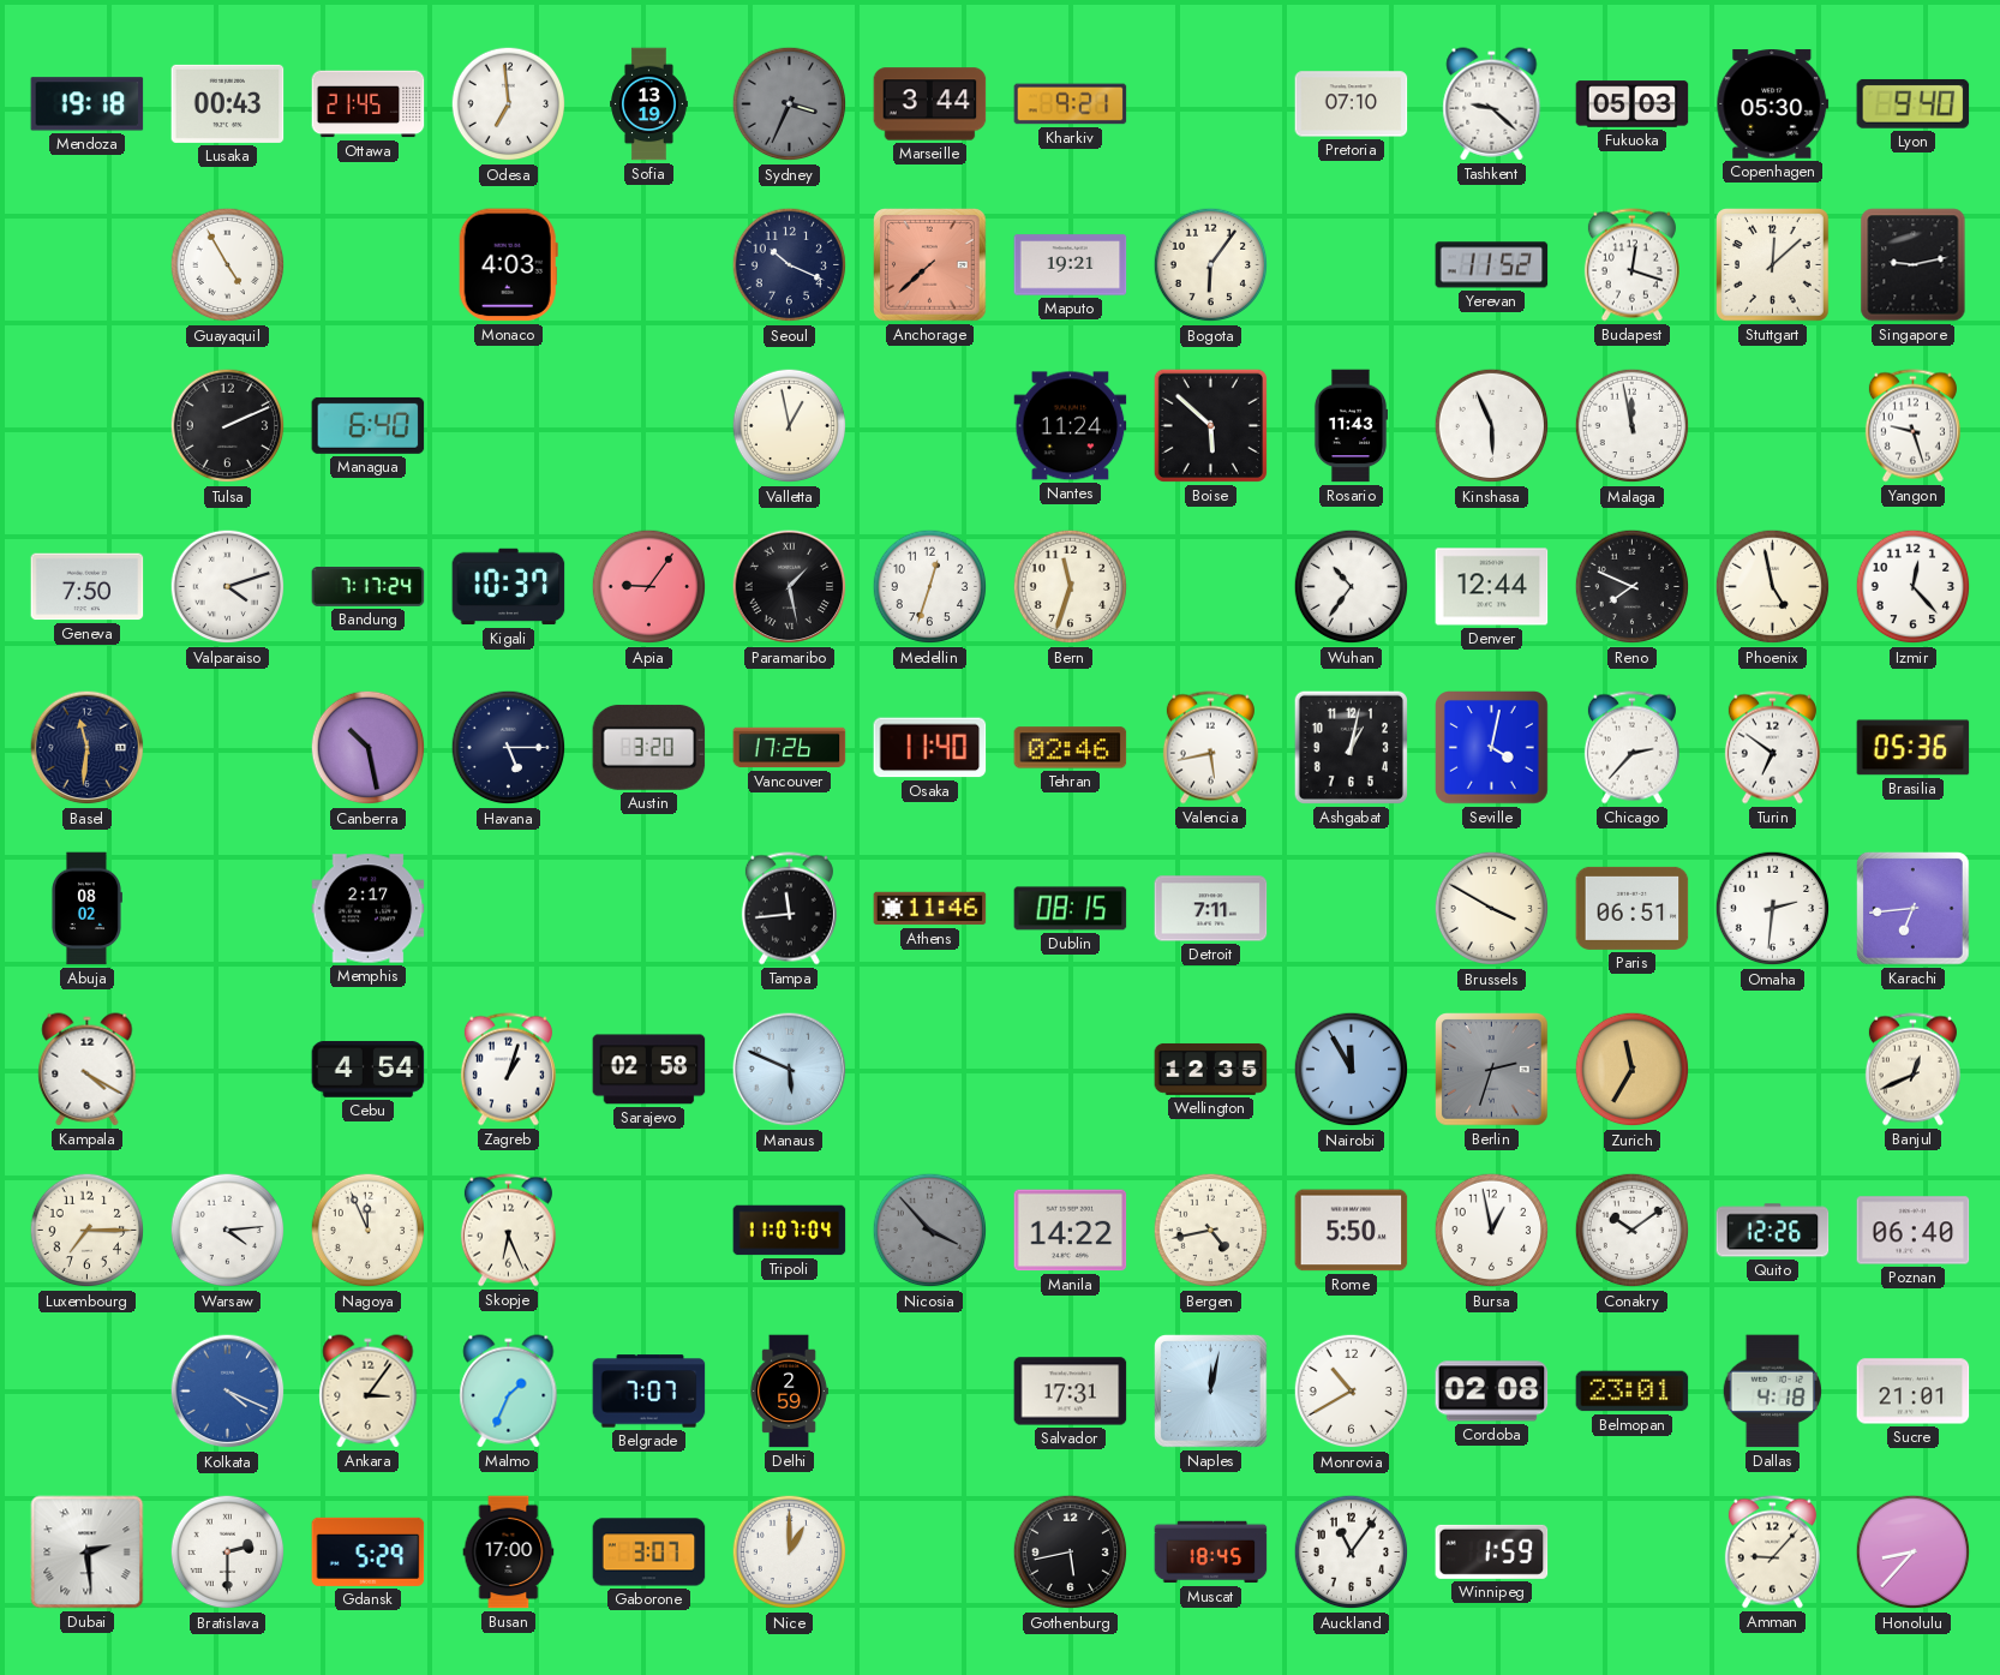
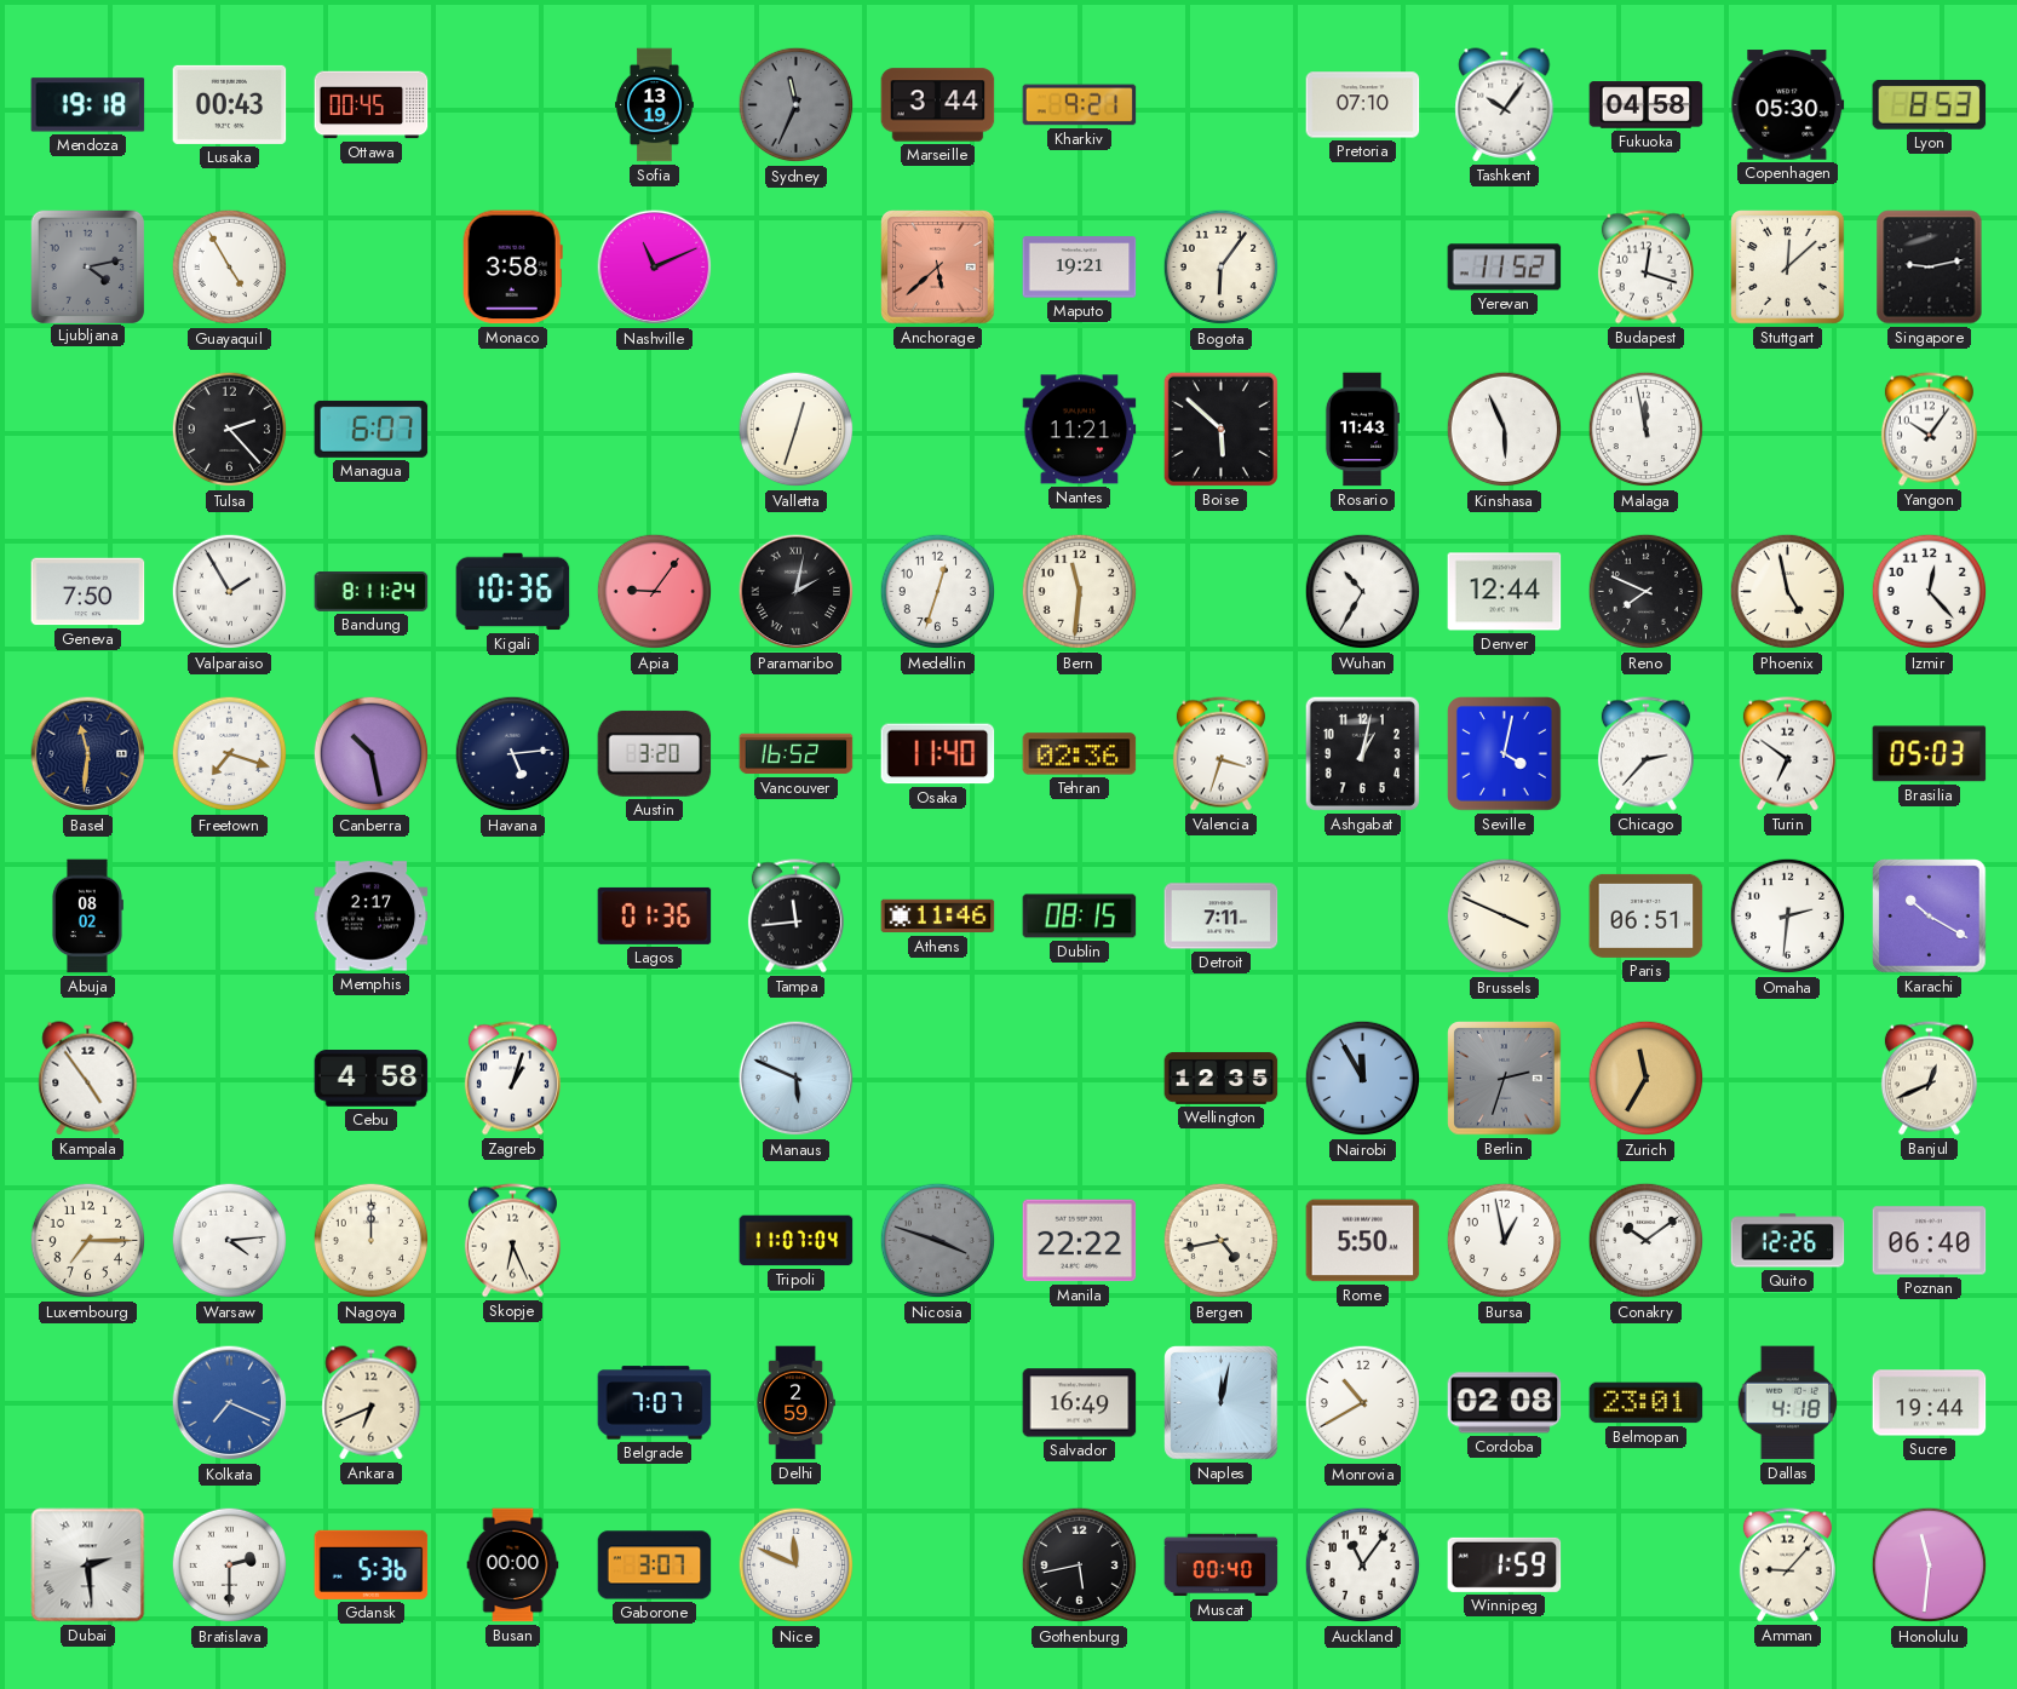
Ottawa: 21:45 -> 00:45
Odesa: 6:59 -> none
Sydney: 3:34 -> 11:34
Tashkent: 9:22 -> 10:06
Fukuoka: 05:03 -> 04:58
Lyon: 9:40 -> 8:53
Ljubljana: none -> 4:13
Monaco: 4:03 -> 3:58
Nashville: none -> 11:11
Seoul: 10:19 -> none
Anchorage: 7:38 -> 5:38
Tulsa: 2:11 -> 2:23
Managua: 6:40 -> 6:07
Valletta: 12:58 -> 12:33
Nantes: 11:24 -> 11:21
Yangon: 9:27 -> 10:06
Valparaiso: 4:12 -> 1:55
Bandung: 7:17 -> 8:11
Kigali: 10:37 -> 10:36
Paramaribo: 1:28 -> 2:02
Bern: 11:33 -> 11:31
Wuhan: 10:36 -> 10:35
Freetown: none -> 7:18
Havana: 5:15 -> 5:14
Vancouver: 17:26 -> 16:52
Tehran: 02:46 -> 02:36
Valencia: 5:43 -> 3:33
Brasilia: 05:36 -> 05:03
Lagos: none -> 01:36
Brussels: 3:50 -> 3:49
Karachi: 6:44 -> 10:20
Kampala: 4:20 -> 4:54
Cebu: 4:54 -> 4:58
Sarajevo: 02:58 -> none
Nagoya: 11:56 -> 12:00
Nicosia: 3:53 -> 3:48
Manila: 14:22 -> 22:22
Kolkata: 4:19 -> 7:19
Ankara: 3:06 -> 6:41
Malmo: 1:34 -> none
Salvador: 17:31 -> 16:49
Sucre: 21:01 -> 19:44
Gdansk: 5:29 -> 5:36
Busan: 17:00 -> 00:00
Nice: 1:00 -> 11:49
Muscat: 18:45 -> 00:40
Honolulu: 8:37 -> 11:31
